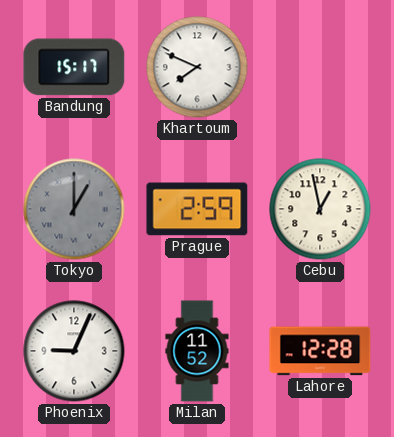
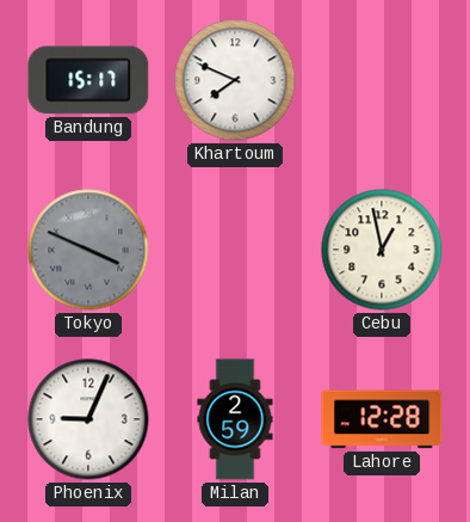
Tokyo: 1:00 -> 3:49
Prague: 2:59 -> none
Milan: 11:52 -> 2:59
